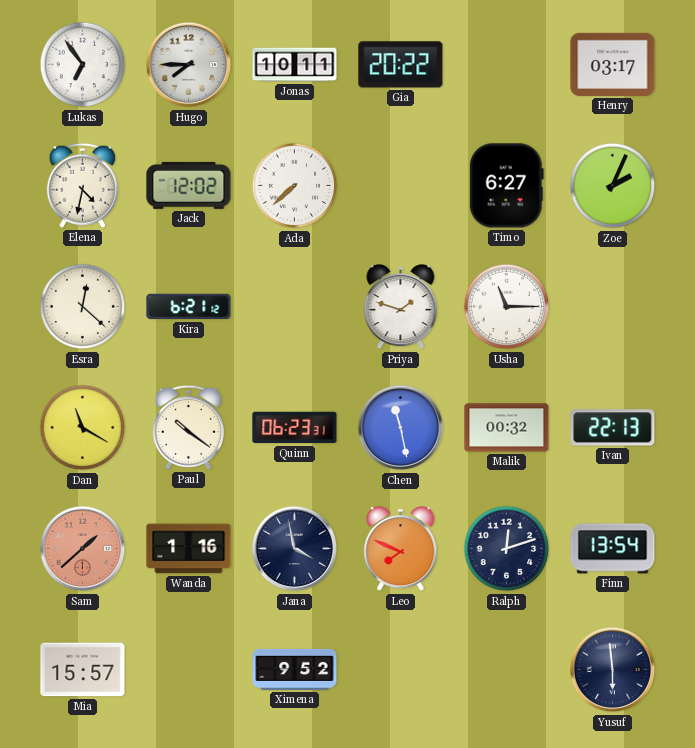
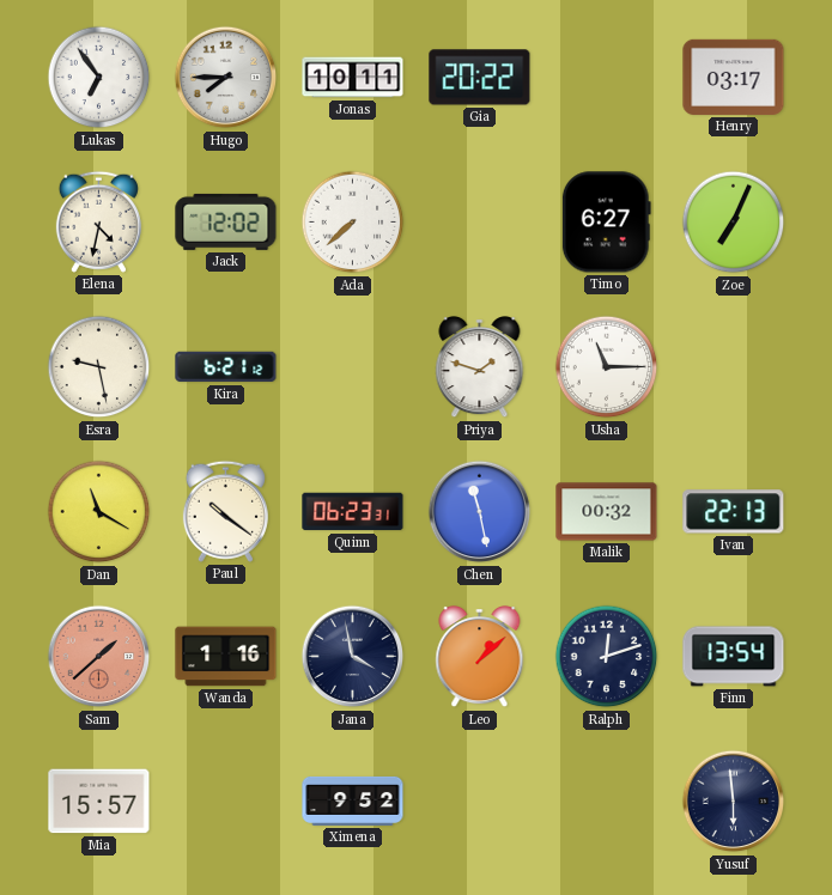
Zoe: 2:04 -> 7:04
Esra: 12:22 -> 9:28
Leo: 7:49 -> 1:08
